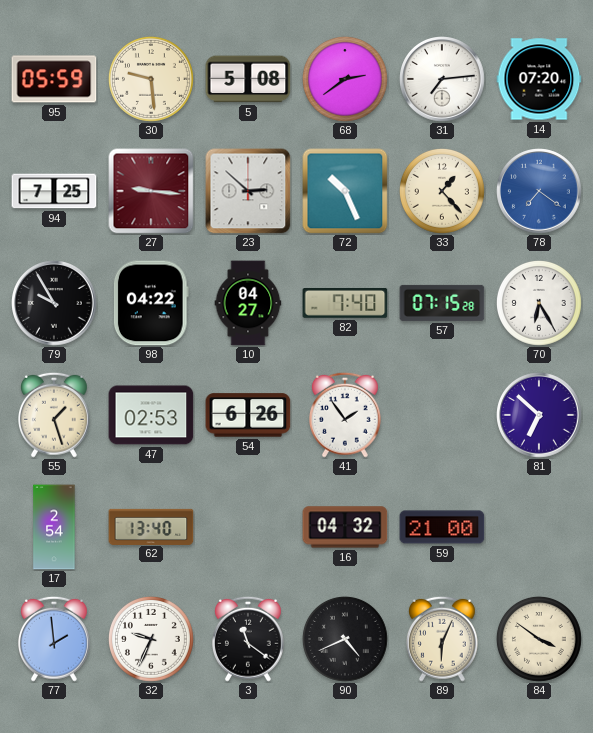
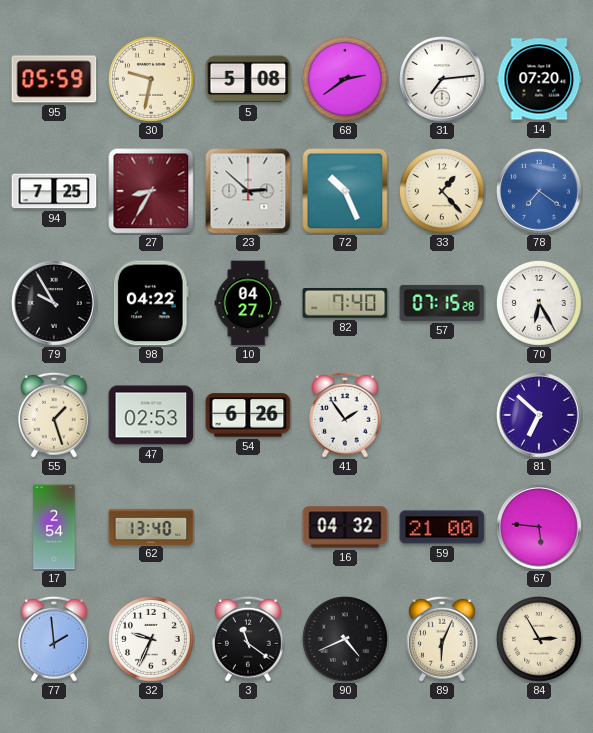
30: 9:29 -> 9:32
27: 9:16 -> 8:35
67: none -> 5:46
84: 3:51 -> 2:55
